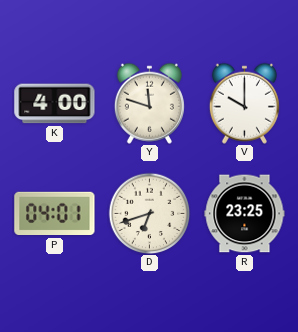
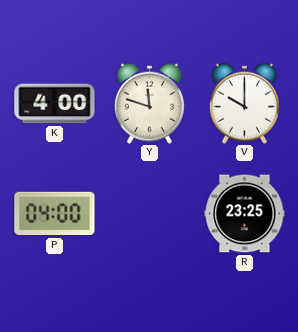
P: 04:01 -> 04:00
D: 6:42 -> none
